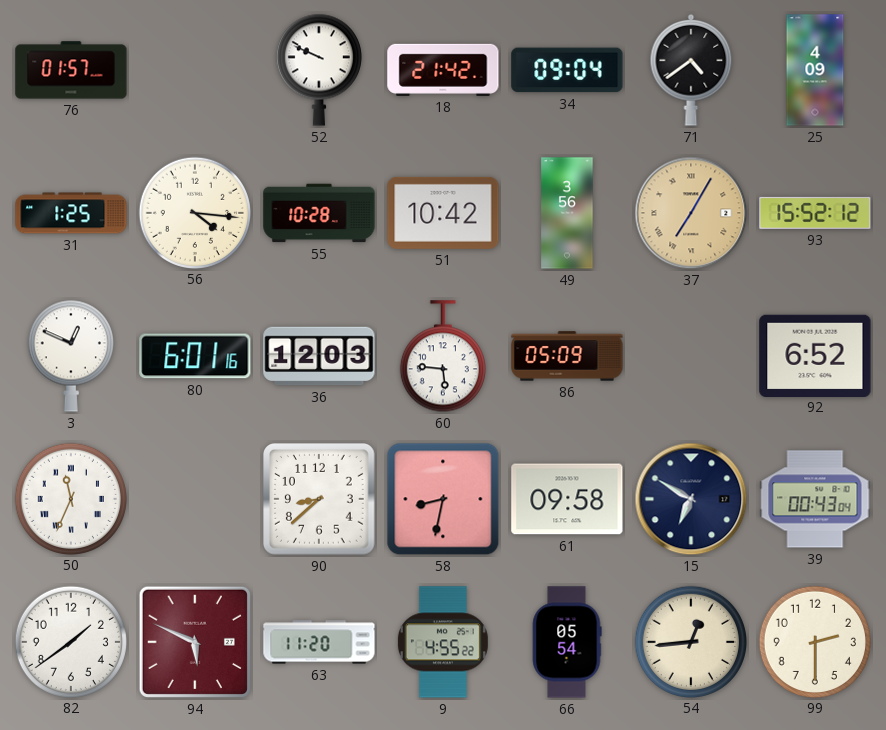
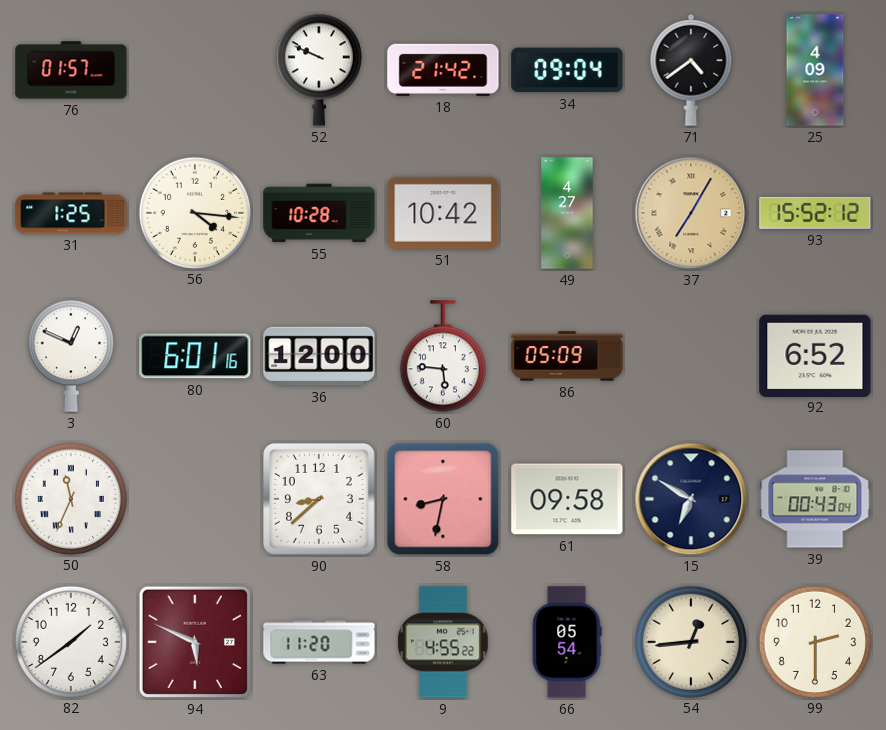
49: 3:56 -> 4:27
36: 12:03 -> 12:00
